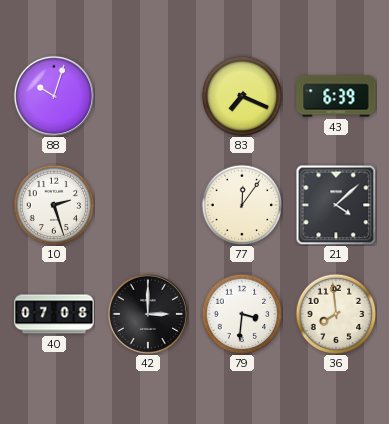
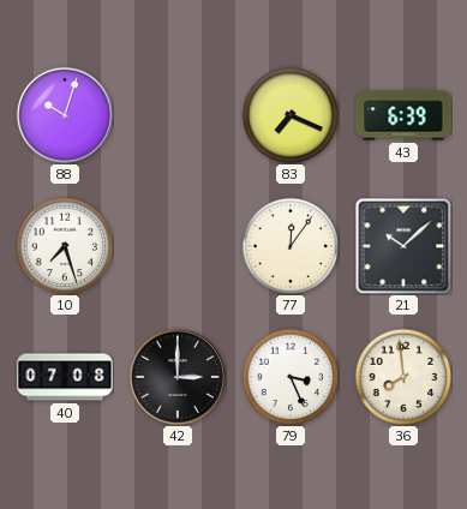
10: 2:27 -> 7:27
21: 4:08 -> 10:08
79: 3:31 -> 3:26
